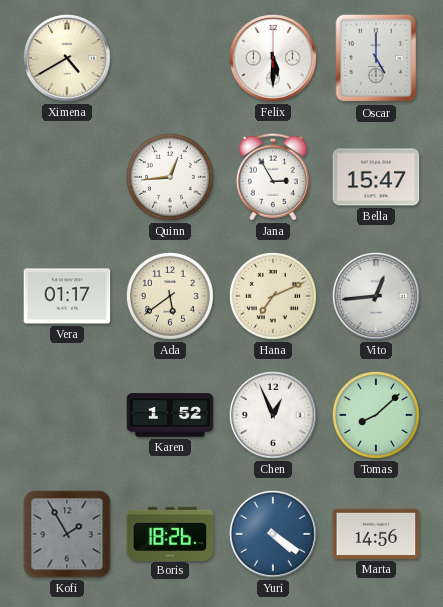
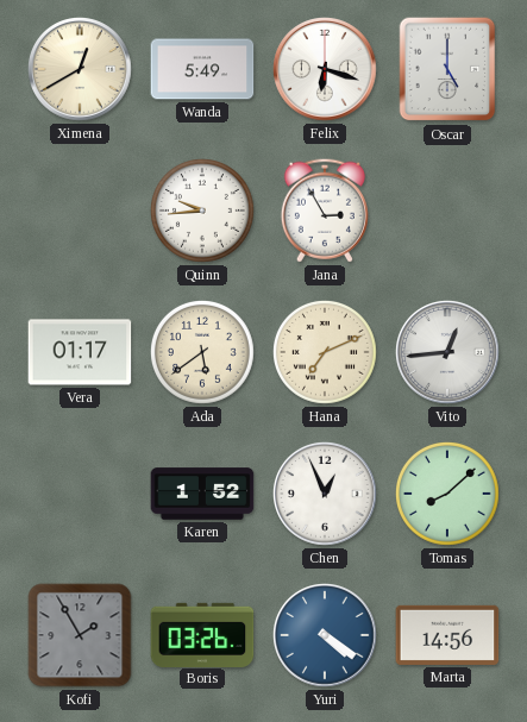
Ximena: 4:40 -> 12:40
Wanda: none -> 5:49
Felix: 5:30 -> 6:18
Quinn: 12:44 -> 9:44
Bella: 15:47 -> none
Boris: 18:26 -> 03:26
